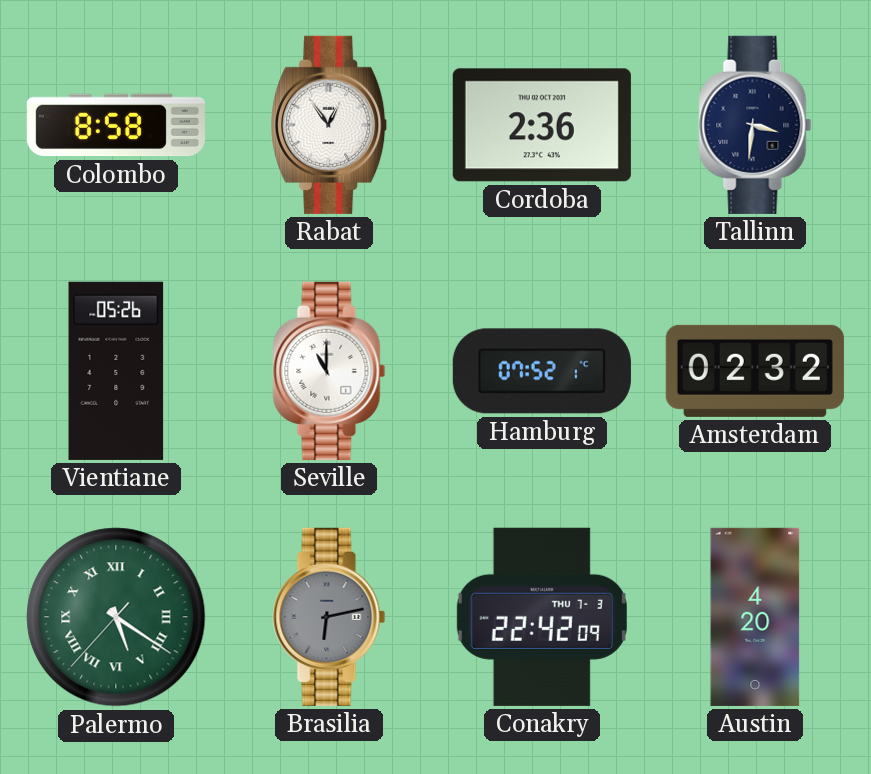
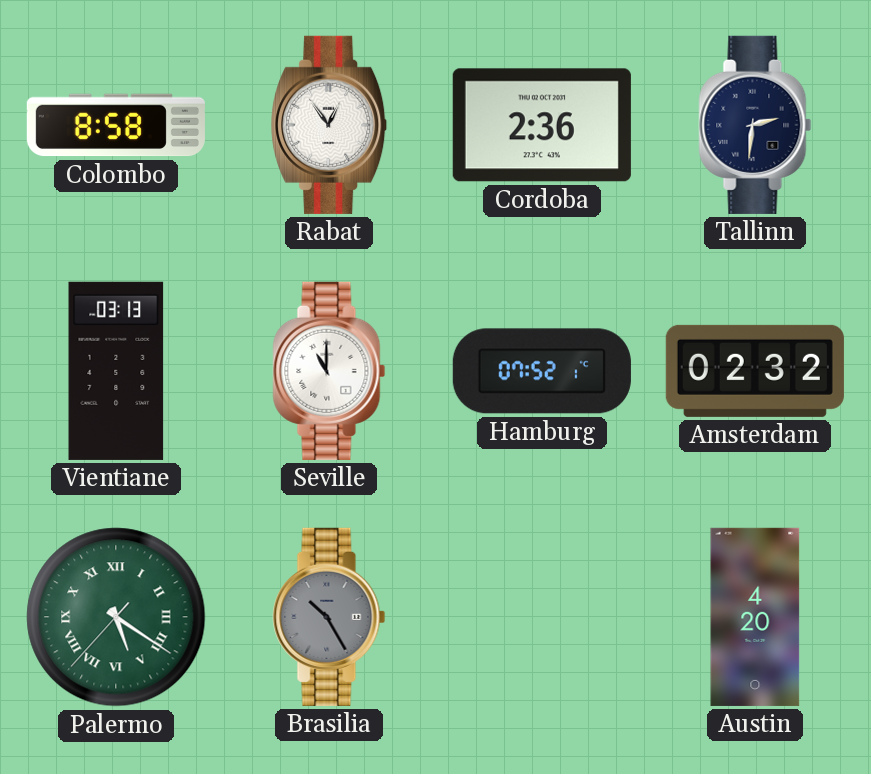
Tallinn: 3:31 -> 2:31
Vientiane: 05:26 -> 03:13
Brasilia: 6:13 -> 10:25
Conakry: 22:42 -> none
